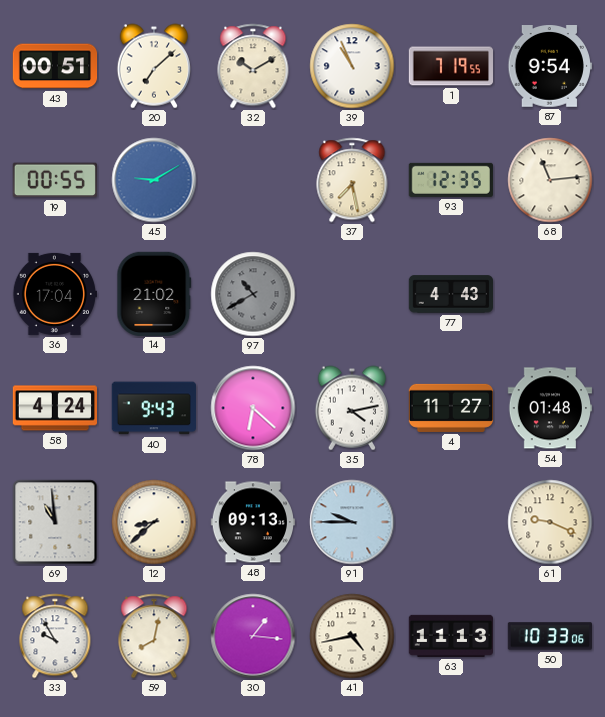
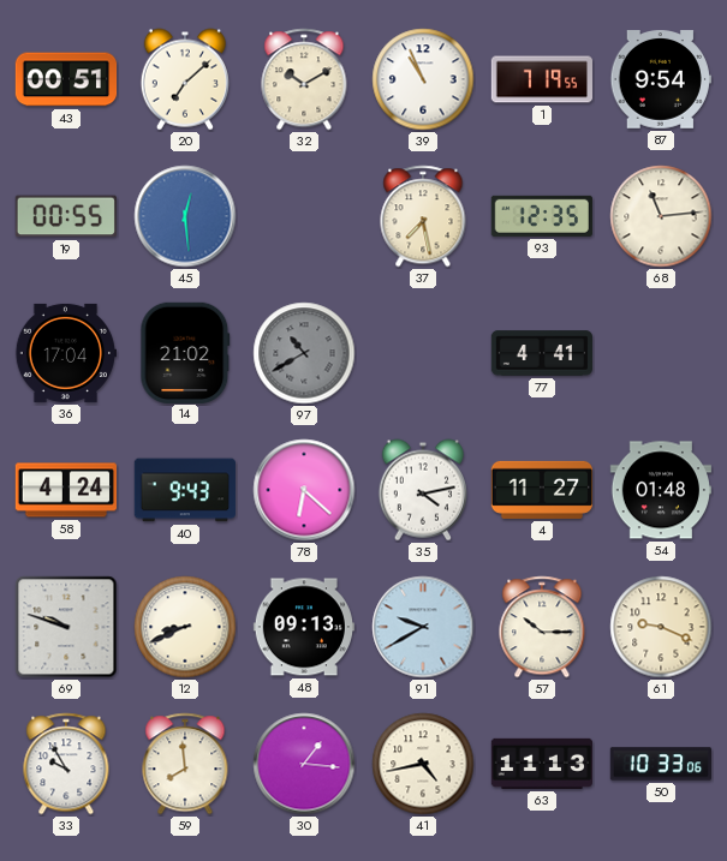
45: 9:10 -> 12:29
77: 4:43 -> 4:41
69: 10:59 -> 9:48
12: 8:38 -> 8:41
91: 9:45 -> 9:40
57: none -> 10:15
59: 8:02 -> 7:59
